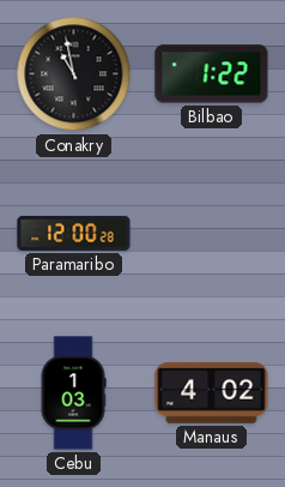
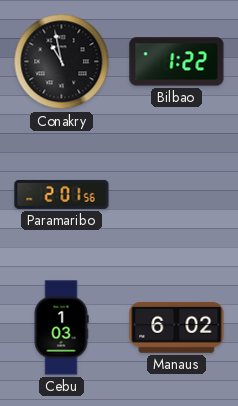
Paramaribo: 12:00 -> 2:01
Manaus: 4:02 -> 6:02
